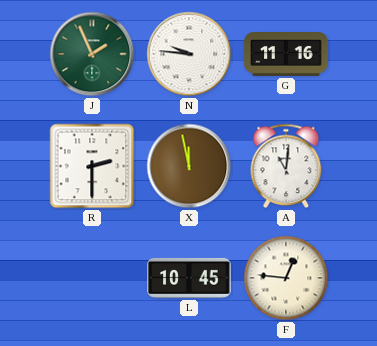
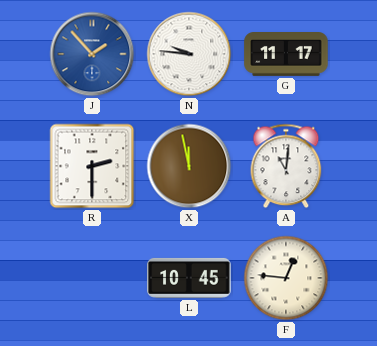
J: 1:56 -> 1:53
J dial: green -> blue
G: 11:16 -> 11:17
